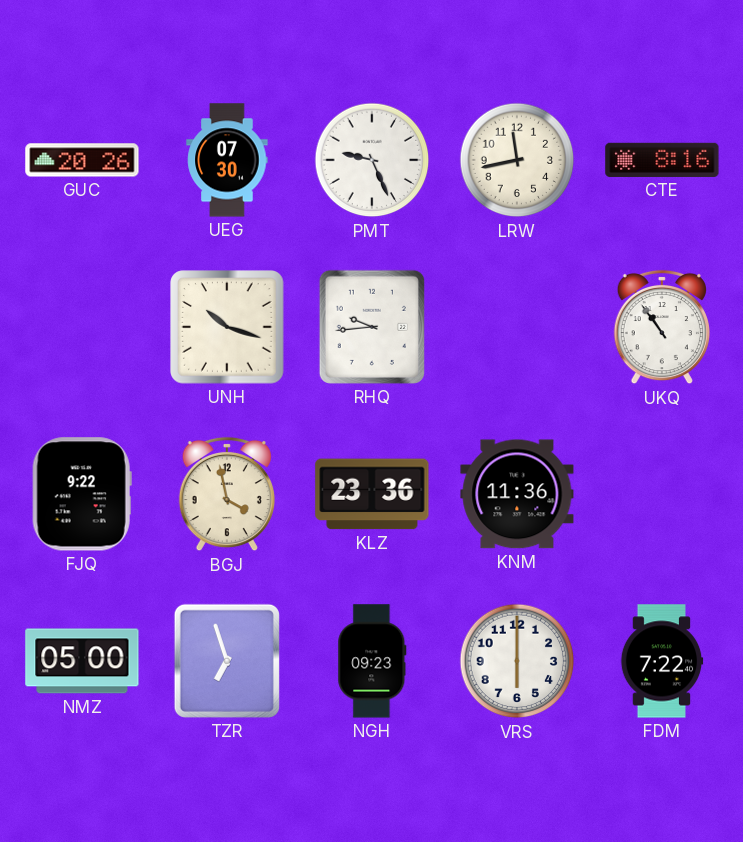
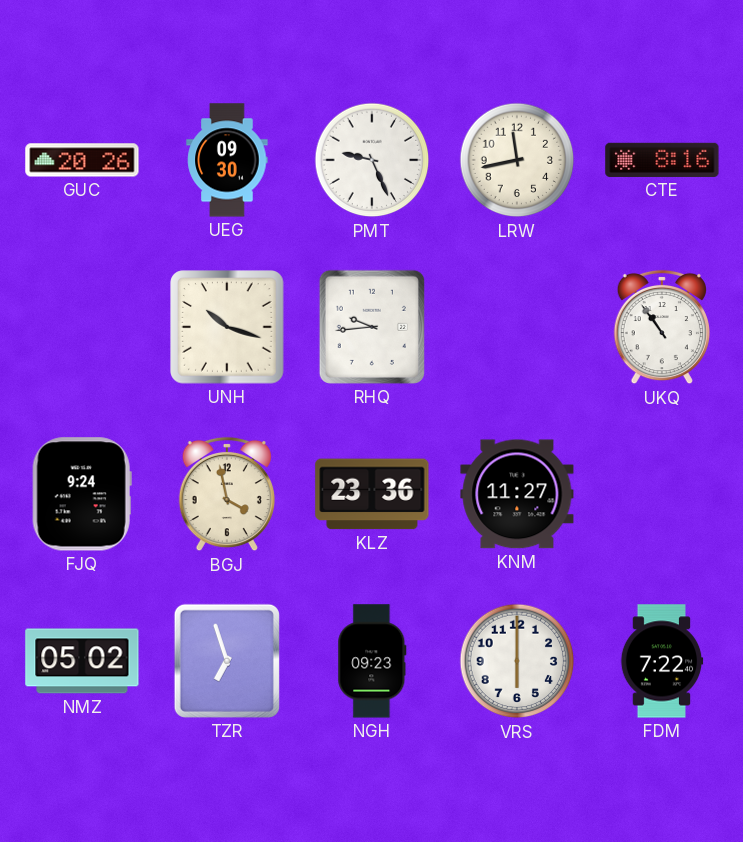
UEG: 07:30 -> 09:30
FJQ: 9:22 -> 9:24
KNM: 11:36 -> 11:27
NMZ: 05:00 -> 05:02
